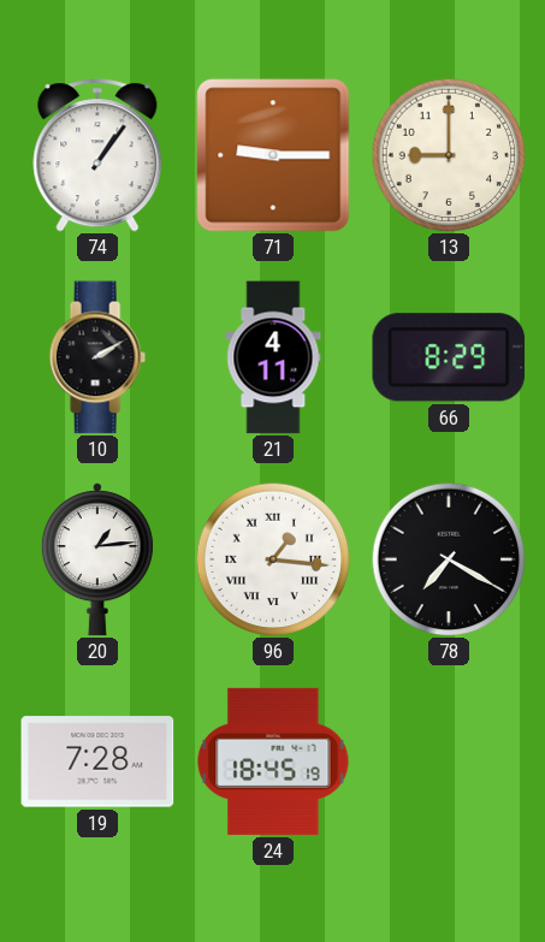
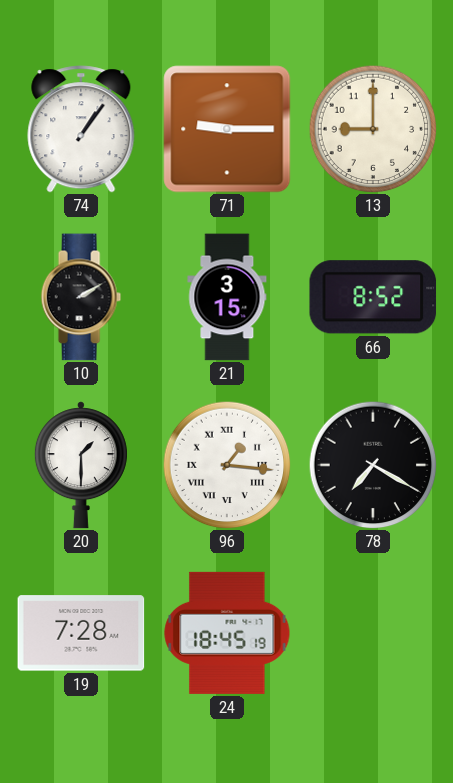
21: 4:11 -> 3:15
66: 8:29 -> 8:52
20: 1:14 -> 1:30
